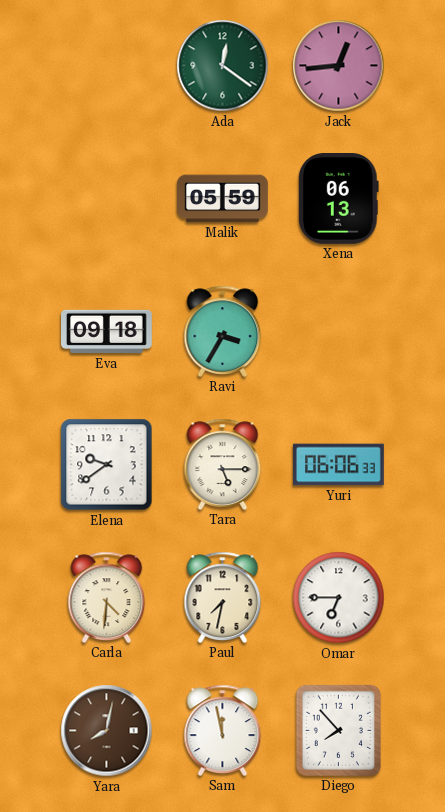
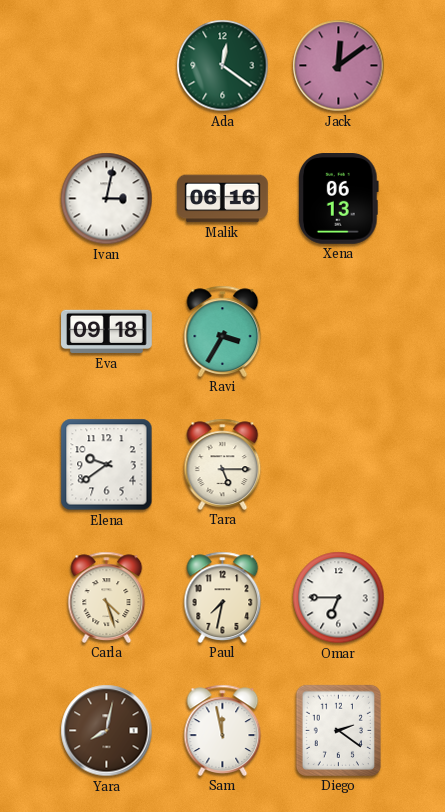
Jack: 12:44 -> 12:09
Ivan: none -> 3:02
Malik: 05:59 -> 06:16
Yuri: 06:06 -> none
Carla: 4:31 -> 4:27
Diego: 7:53 -> 2:21
